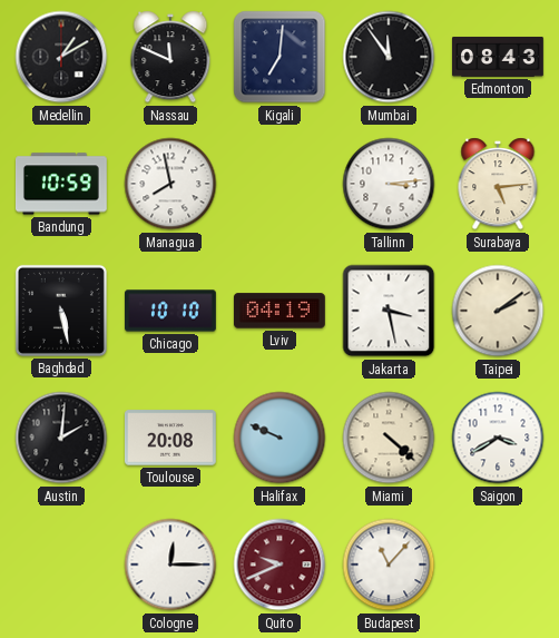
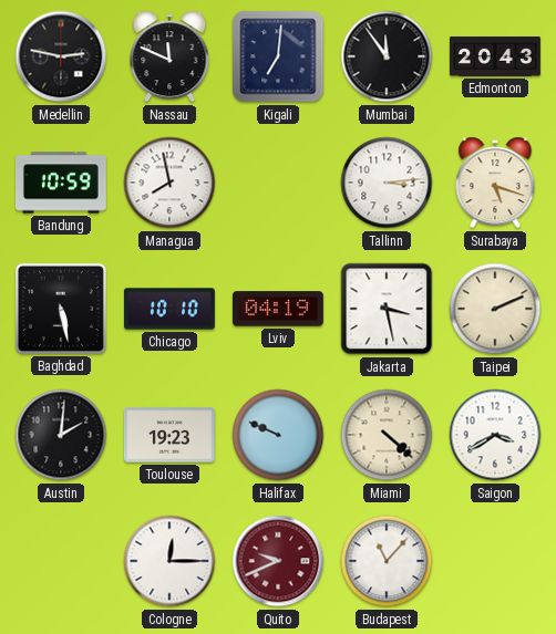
Medellin: 1:10 -> 2:47
Edmonton: 08:43 -> 20:43
Surabaya: 5:14 -> 5:18
Taipei: 2:09 -> 2:11
Toulouse: 20:08 -> 19:23
